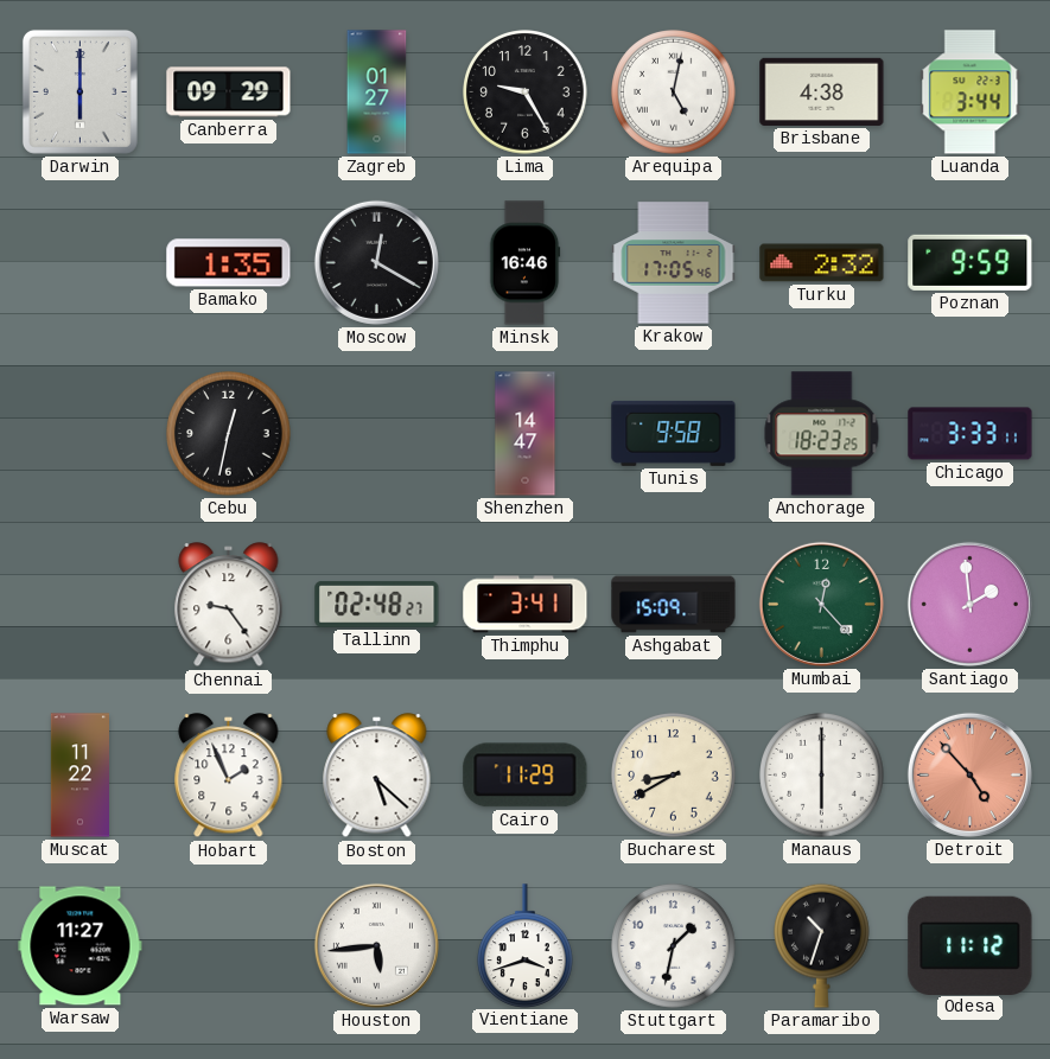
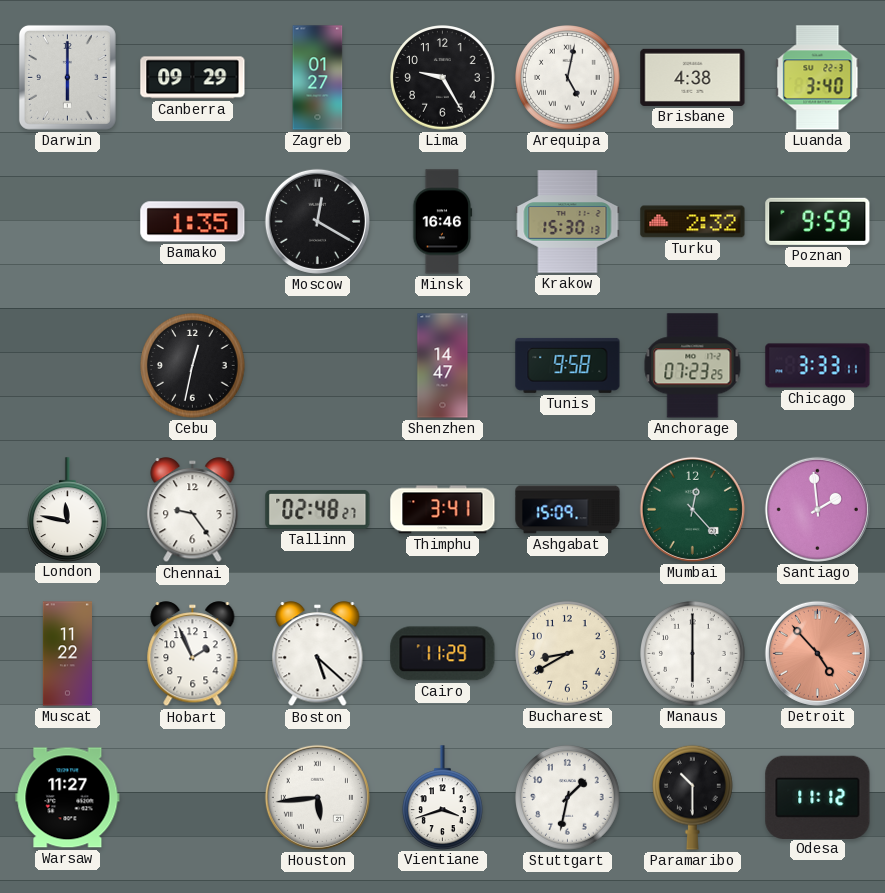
Luanda: 3:44 -> 3:40
Krakow: 17:05 -> 15:30
Anchorage: 18:23 -> 07:23
London: none -> 11:47
Paramaribo: 10:33 -> 10:30
